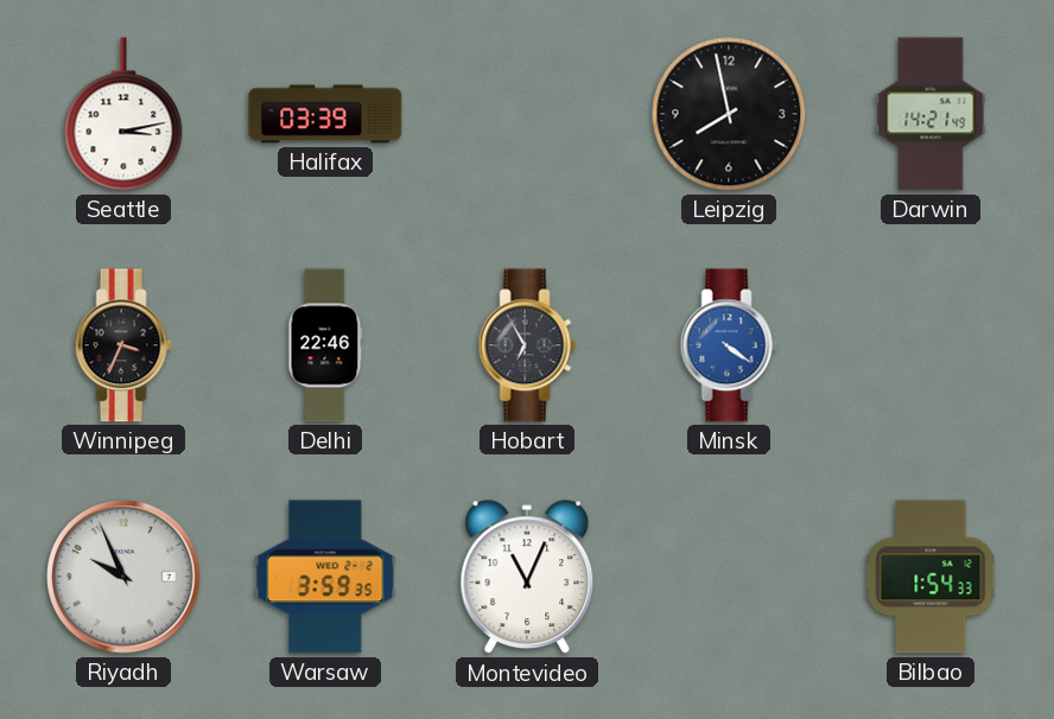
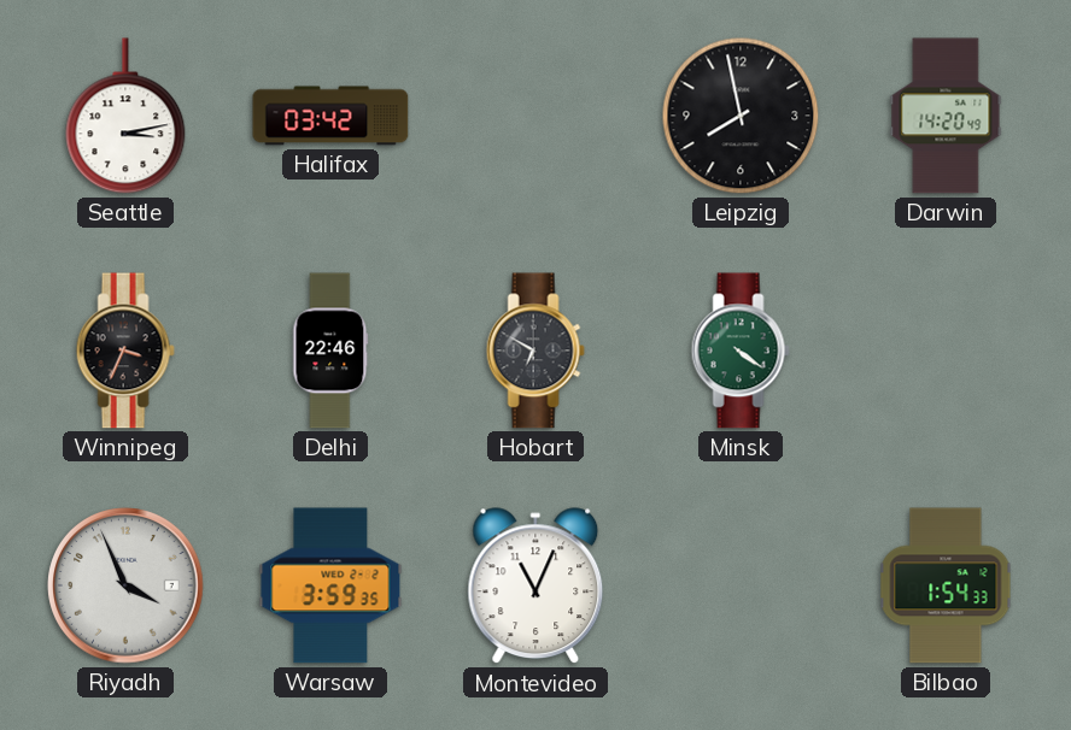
Halifax: 03:39 -> 03:42
Darwin: 14:21 -> 14:20
Hobart: 6:55 -> 6:50
Minsk dial: blue -> green
Riyadh: 9:56 -> 3:56
